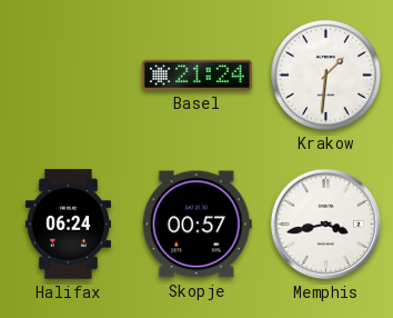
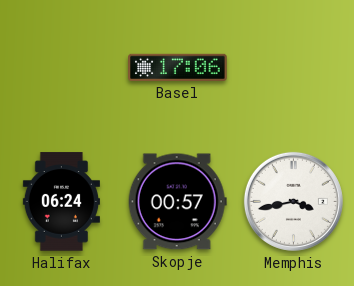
Basel: 21:24 -> 17:06
Krakow: 1:31 -> none
